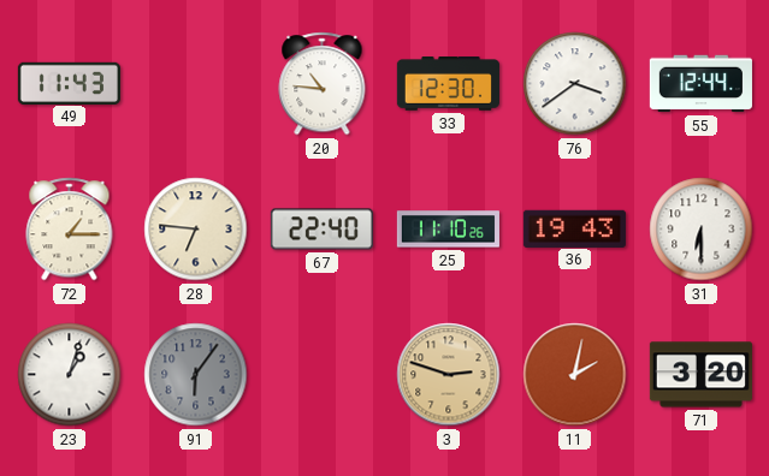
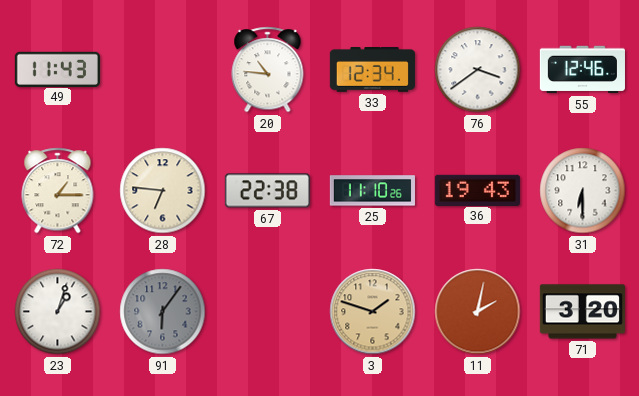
33: 12:30 -> 12:34
55: 12:44 -> 12:46
67: 22:40 -> 22:38
3: 2:48 -> 1:48
